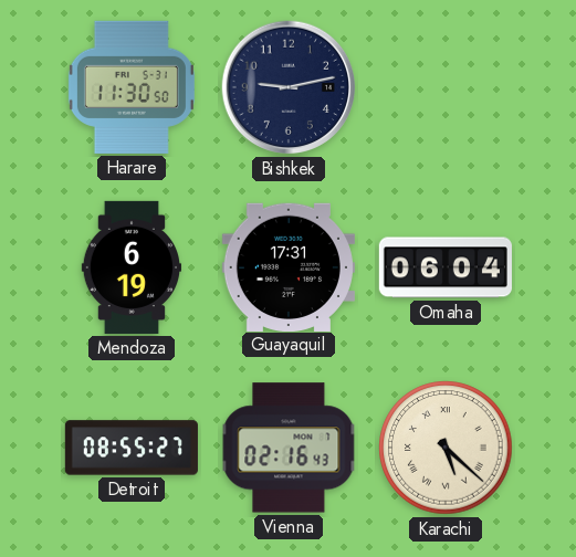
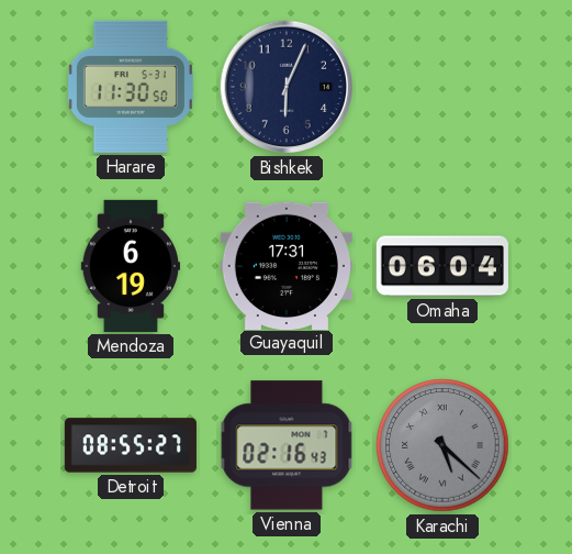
Bishkek: 9:13 -> 6:04
Karachi dial: cream -> grey
